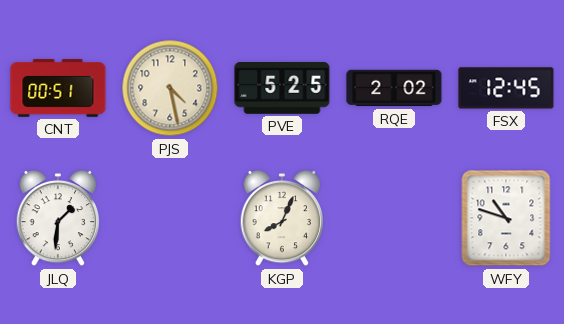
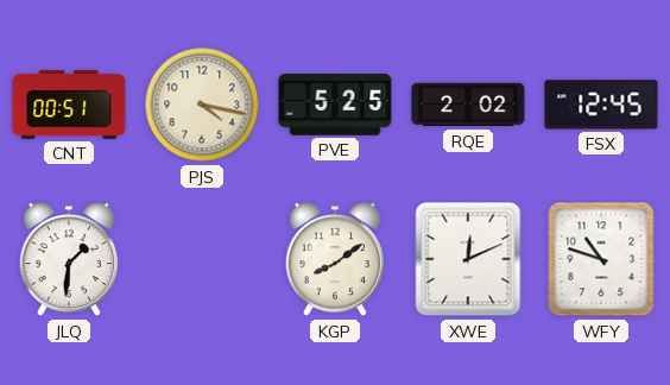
PJS: 4:28 -> 4:17
KGP: 8:04 -> 8:09
XWE: none -> 12:11
